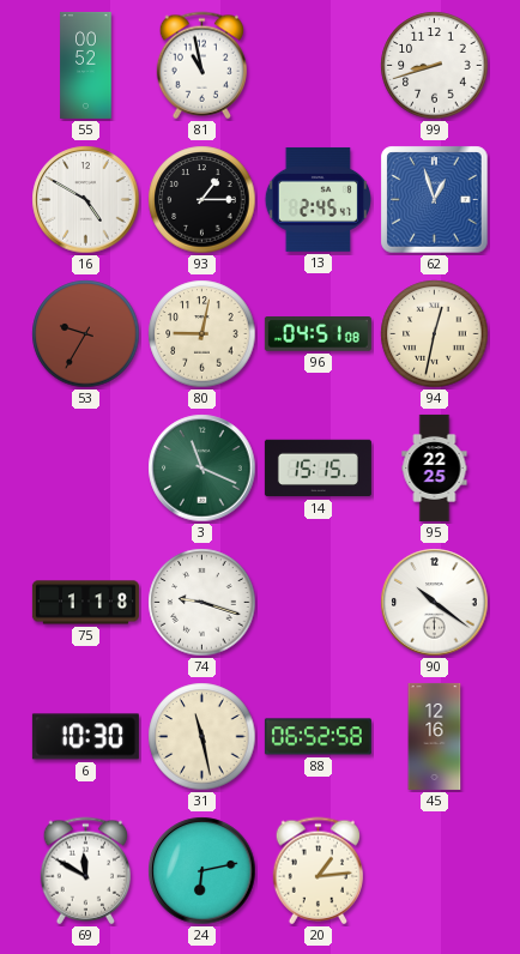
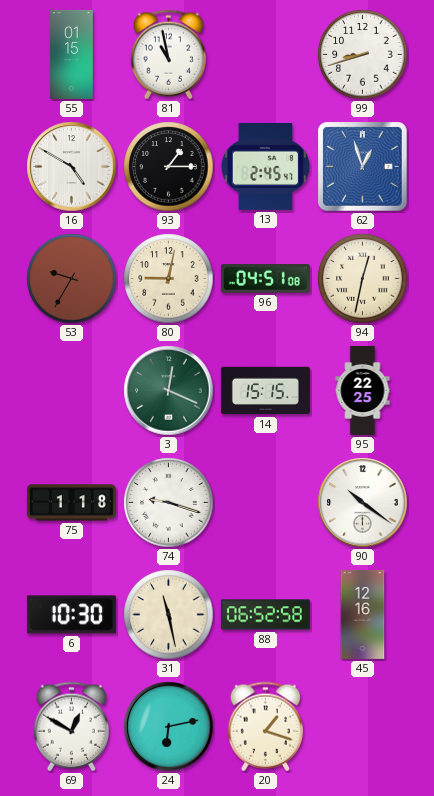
55: 00:52 -> 01:15
3: 11:19 -> 12:19
69: 11:50 -> 12:50
20: 1:14 -> 1:18
